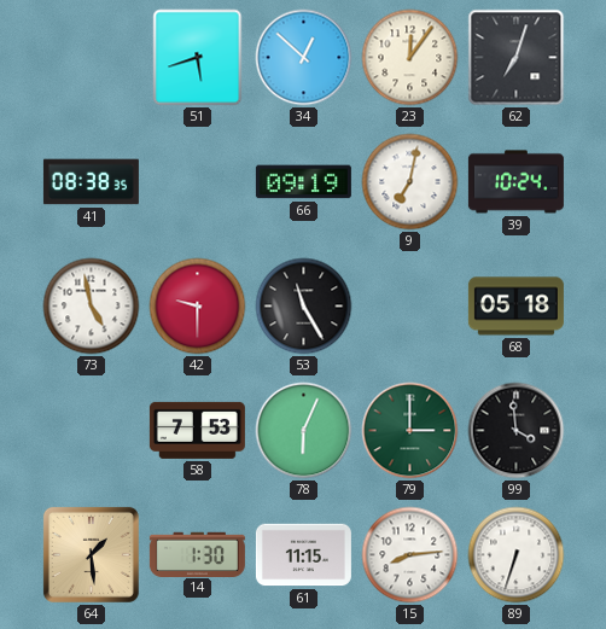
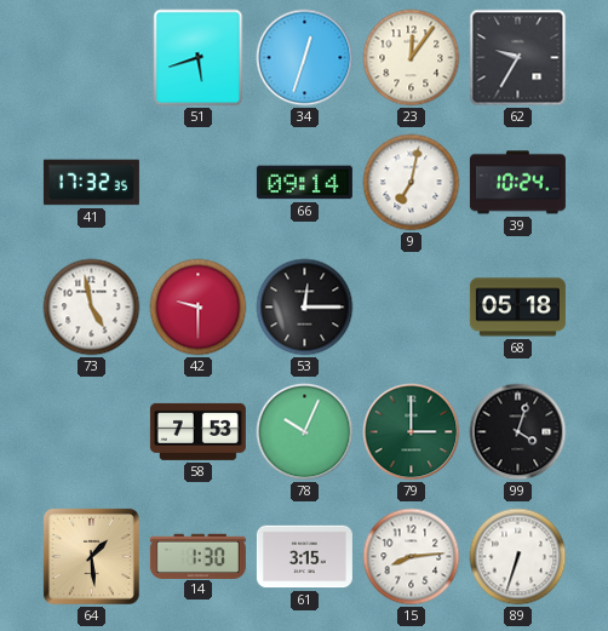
34: 12:52 -> 12:33
62: 7:03 -> 9:35
41: 08:38 -> 17:32
66: 09:19 -> 09:14
53: 11:25 -> 12:15
78: 6:04 -> 10:04
99: 3:59 -> 4:03
61: 11:15 -> 3:15
